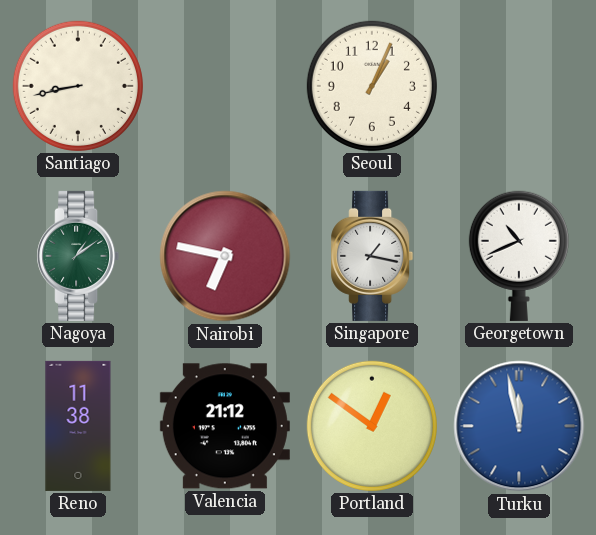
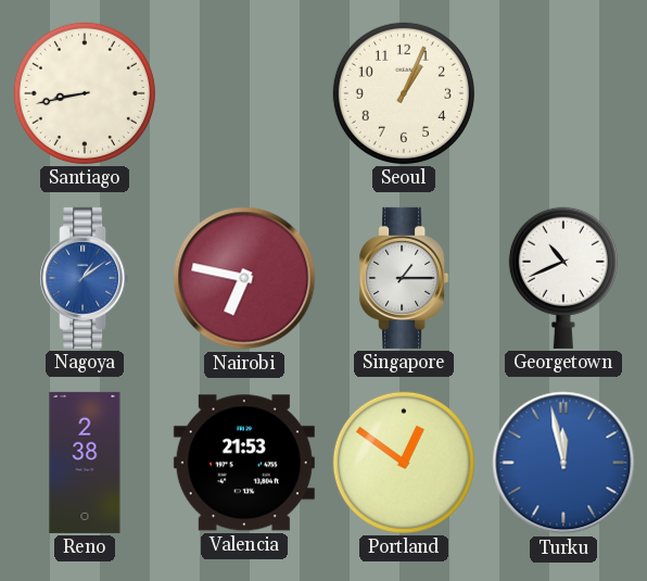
Nagoya dial: green -> blue
Singapore: 1:17 -> 1:15
Reno: 11:38 -> 2:38
Valencia: 21:12 -> 21:53
